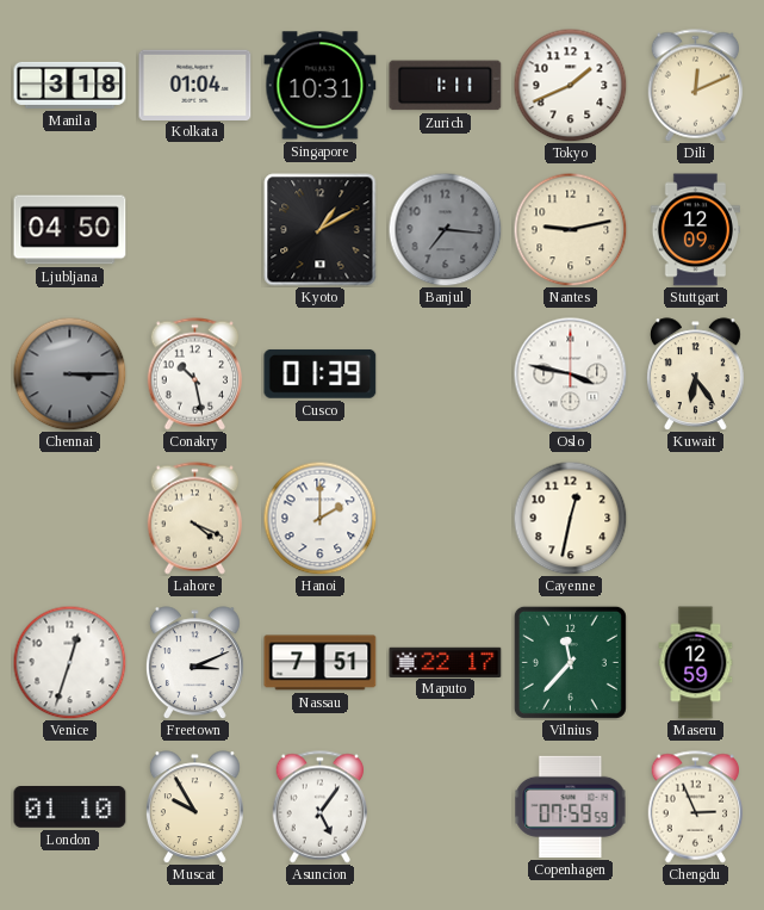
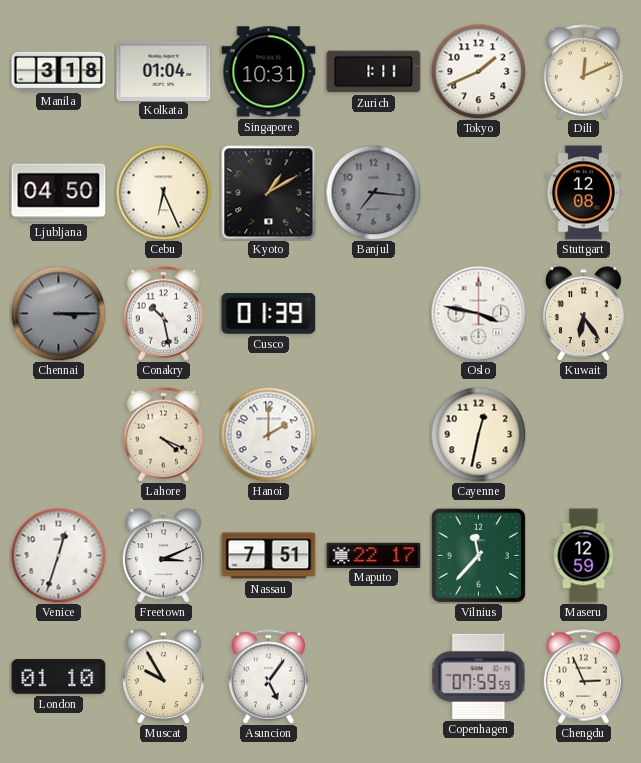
Cebu: none -> 6:26
Nantes: 9:13 -> none
Stuttgart: 12:09 -> 12:08
